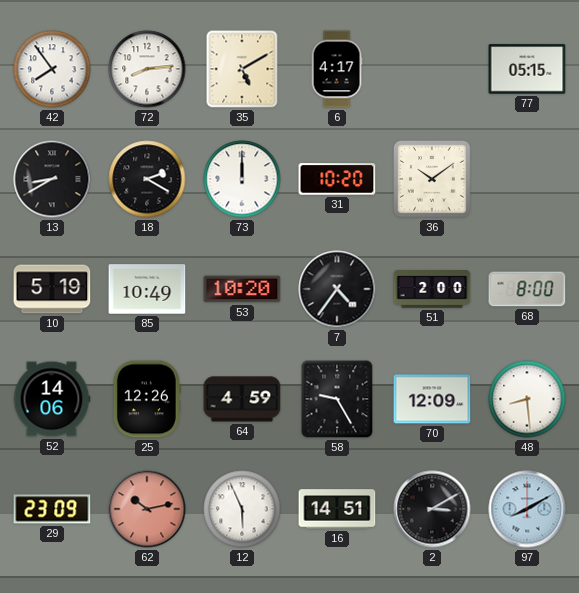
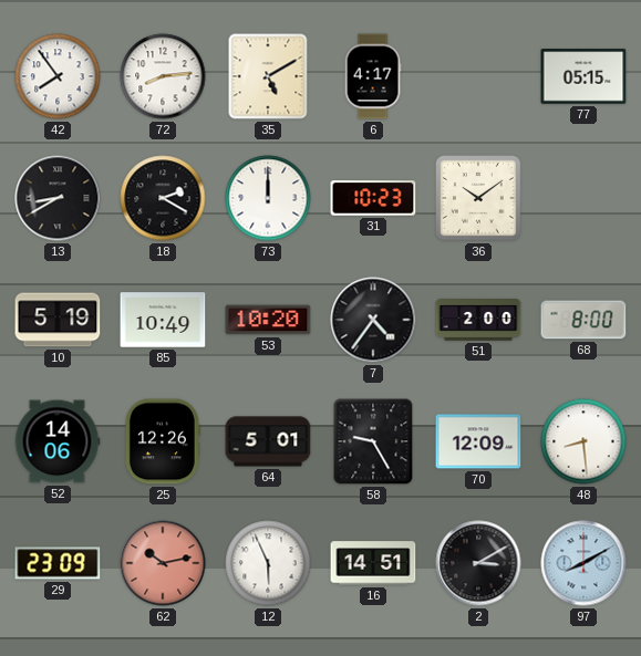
31: 10:20 -> 10:23
64: 4:59 -> 5:01
